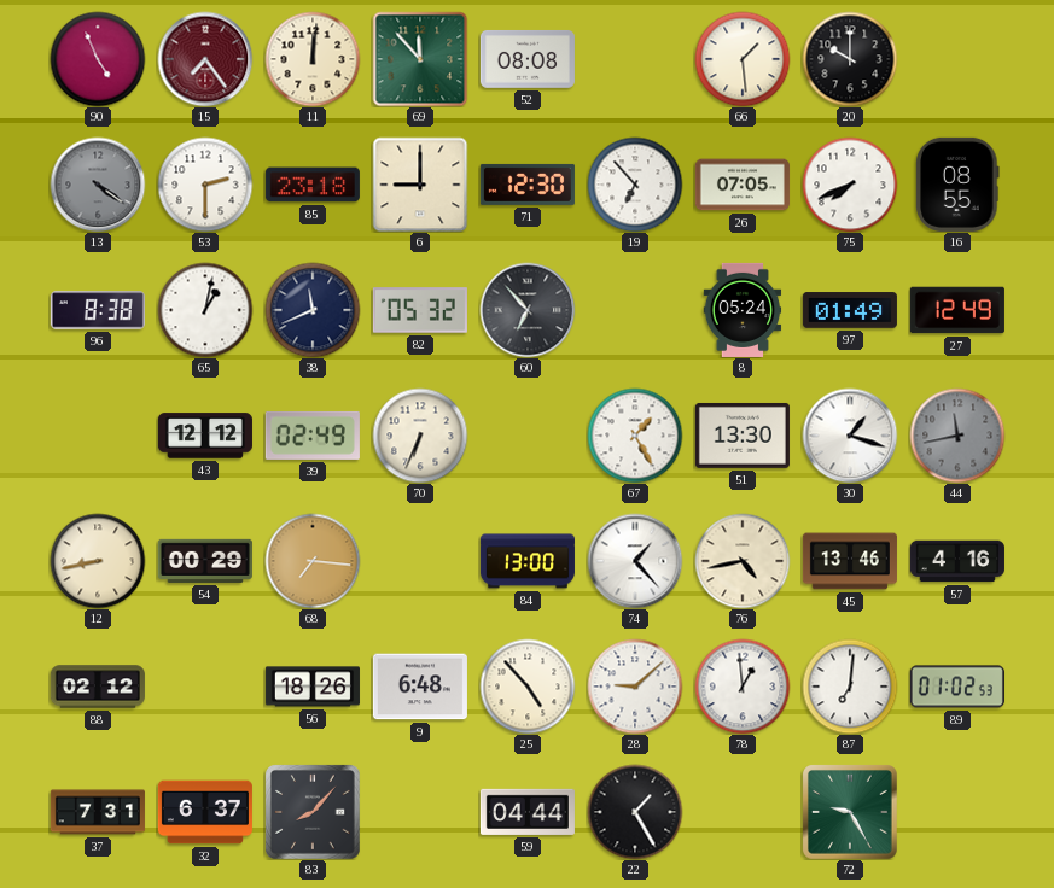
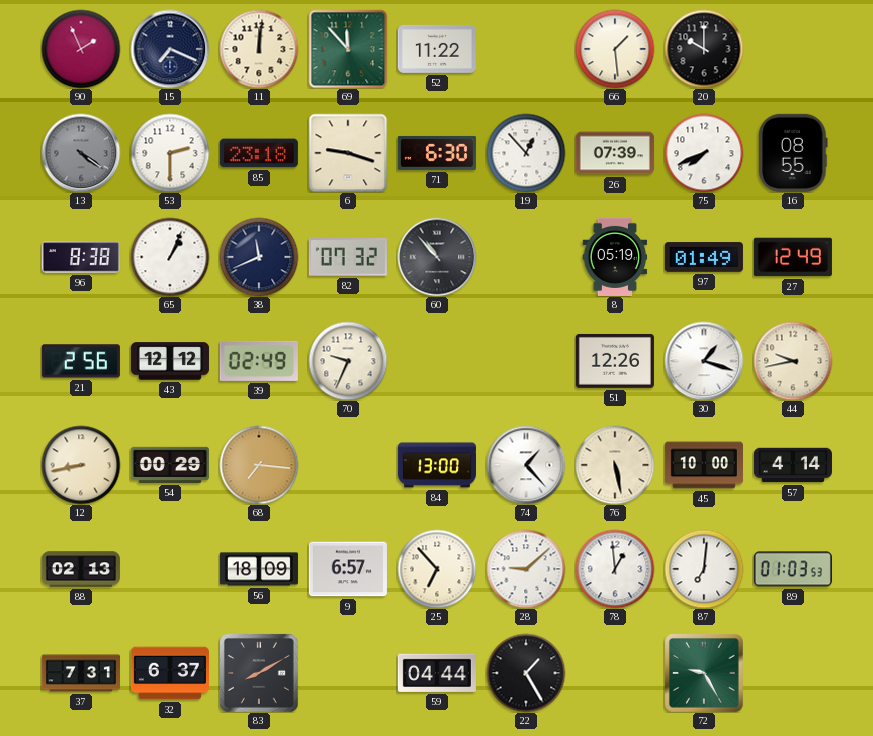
90: 4:56 -> 1:56
15: 7:24 -> 7:19
15 dial: burgundy -> navy
52: 08:08 -> 11:22
6: 9:00 -> 9:18
71: 12:30 -> 6:30
19: 6:53 -> 12:53
26: 07:05 -> 07:39
65: 1:02 -> 1:04
82: 05:32 -> 07:32
60: 6:53 -> 10:53
8: 05:24 -> 05:19
21: none -> 2:56
70: 6:34 -> 9:34
67: 1:25 -> none
51: 13:30 -> 12:26
44: 11:43 -> 9:43
44 dial: grey -> cream
76: 4:43 -> 5:28
45: 13:46 -> 10:00
57: 4:16 -> 4:14
88: 02:12 -> 02:13
56: 18:26 -> 18:09
9: 6:48 -> 6:57
25: 4:53 -> 6:53
89: 01:02 -> 01:03
83: 8:07 -> 8:10
